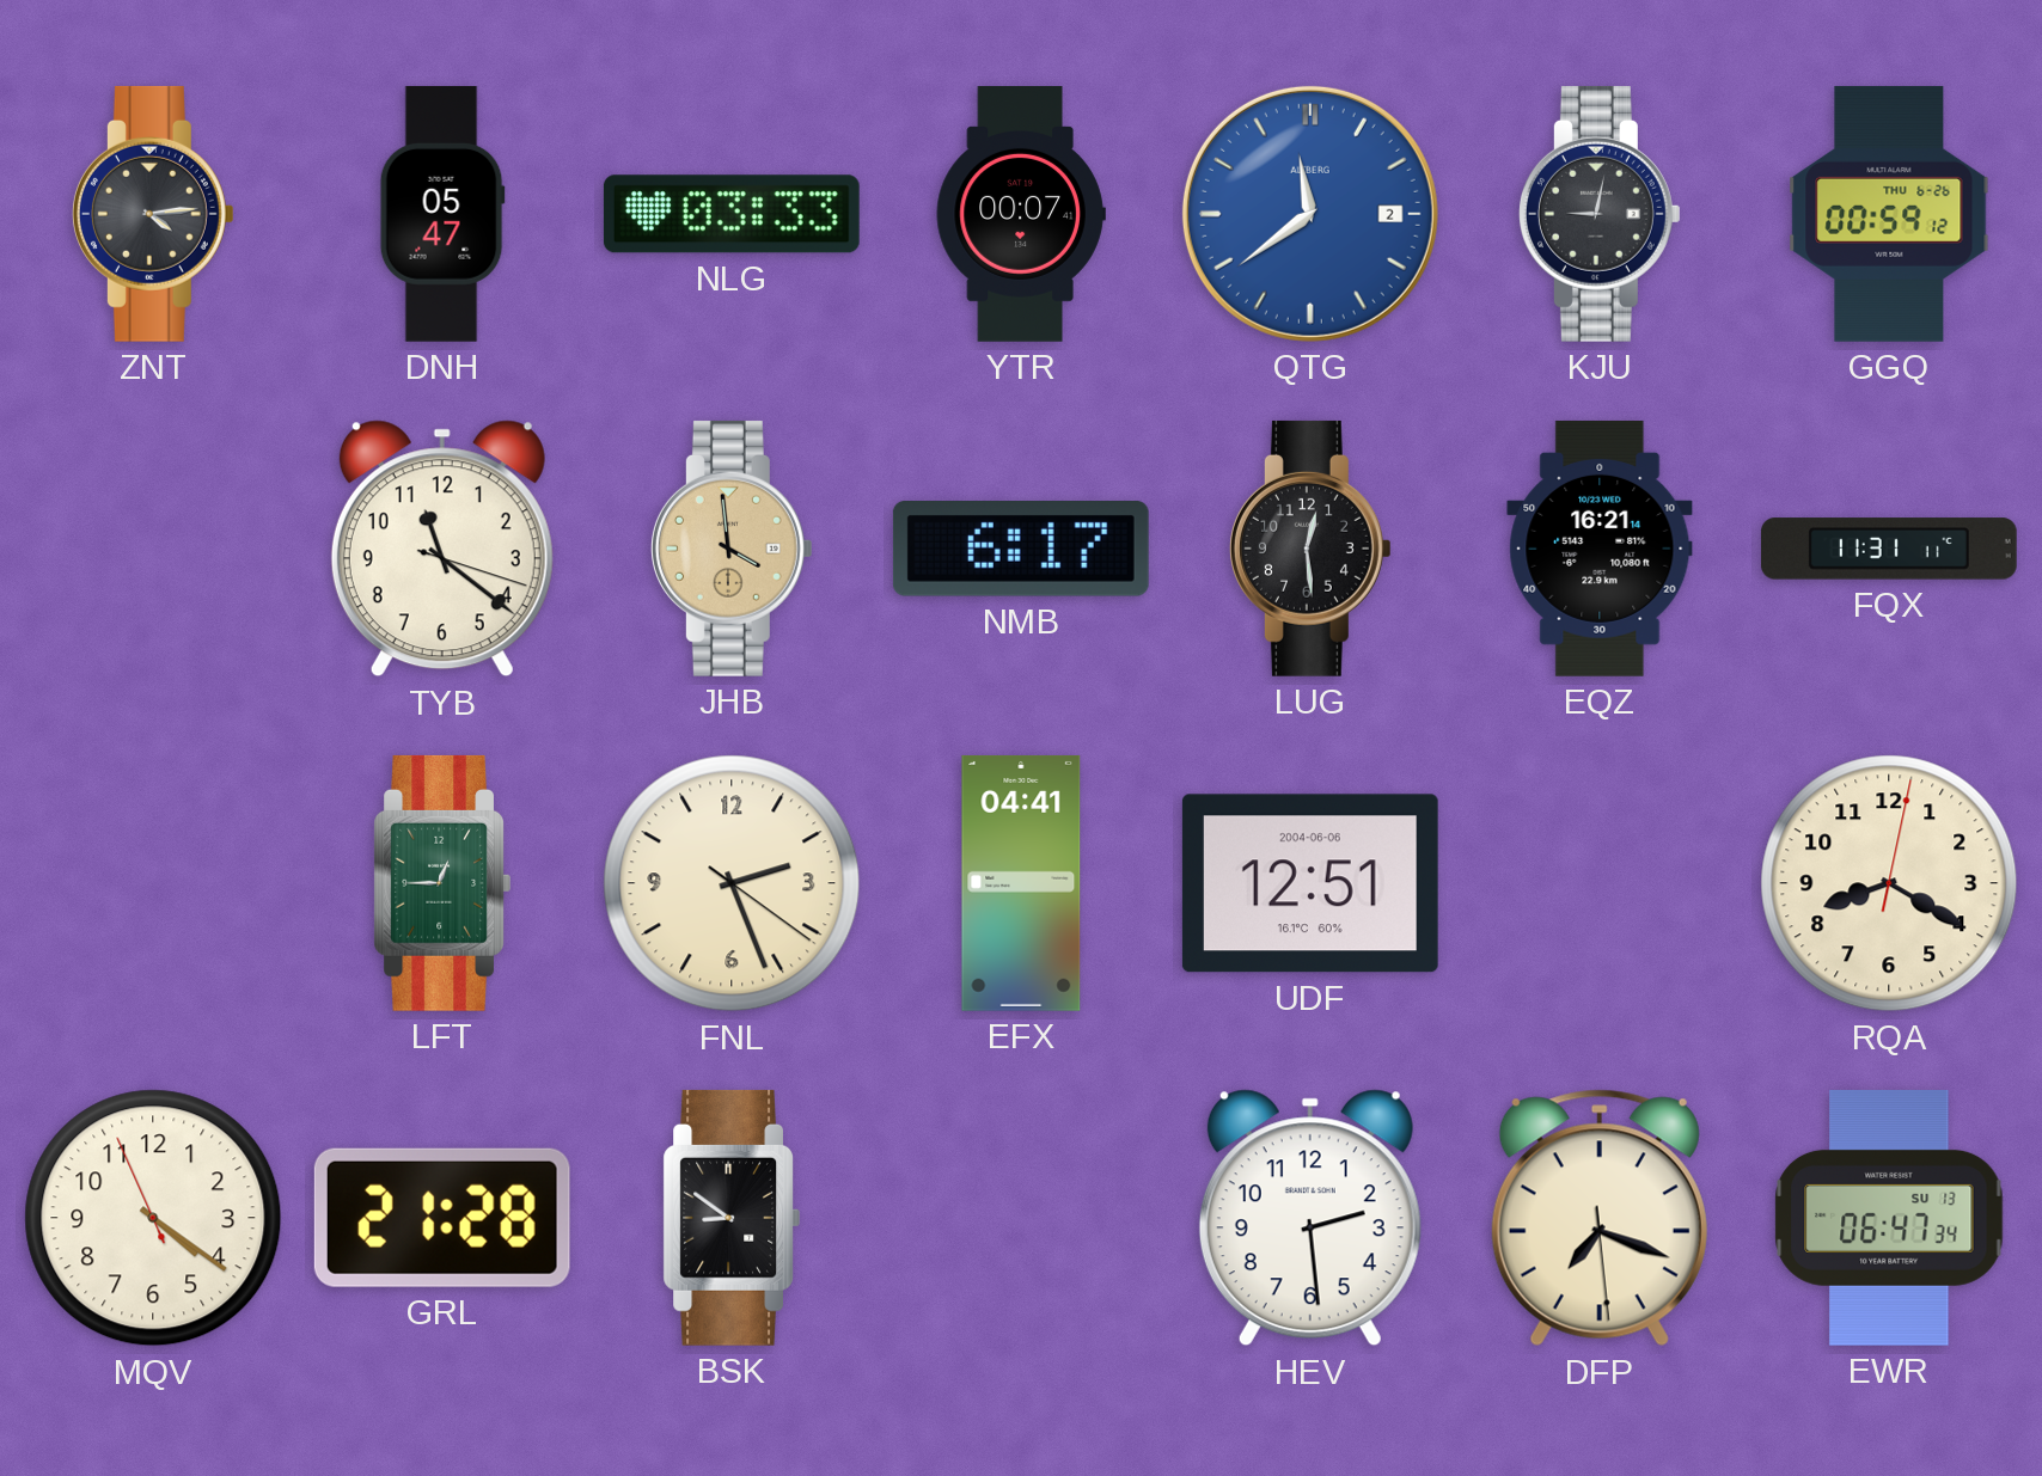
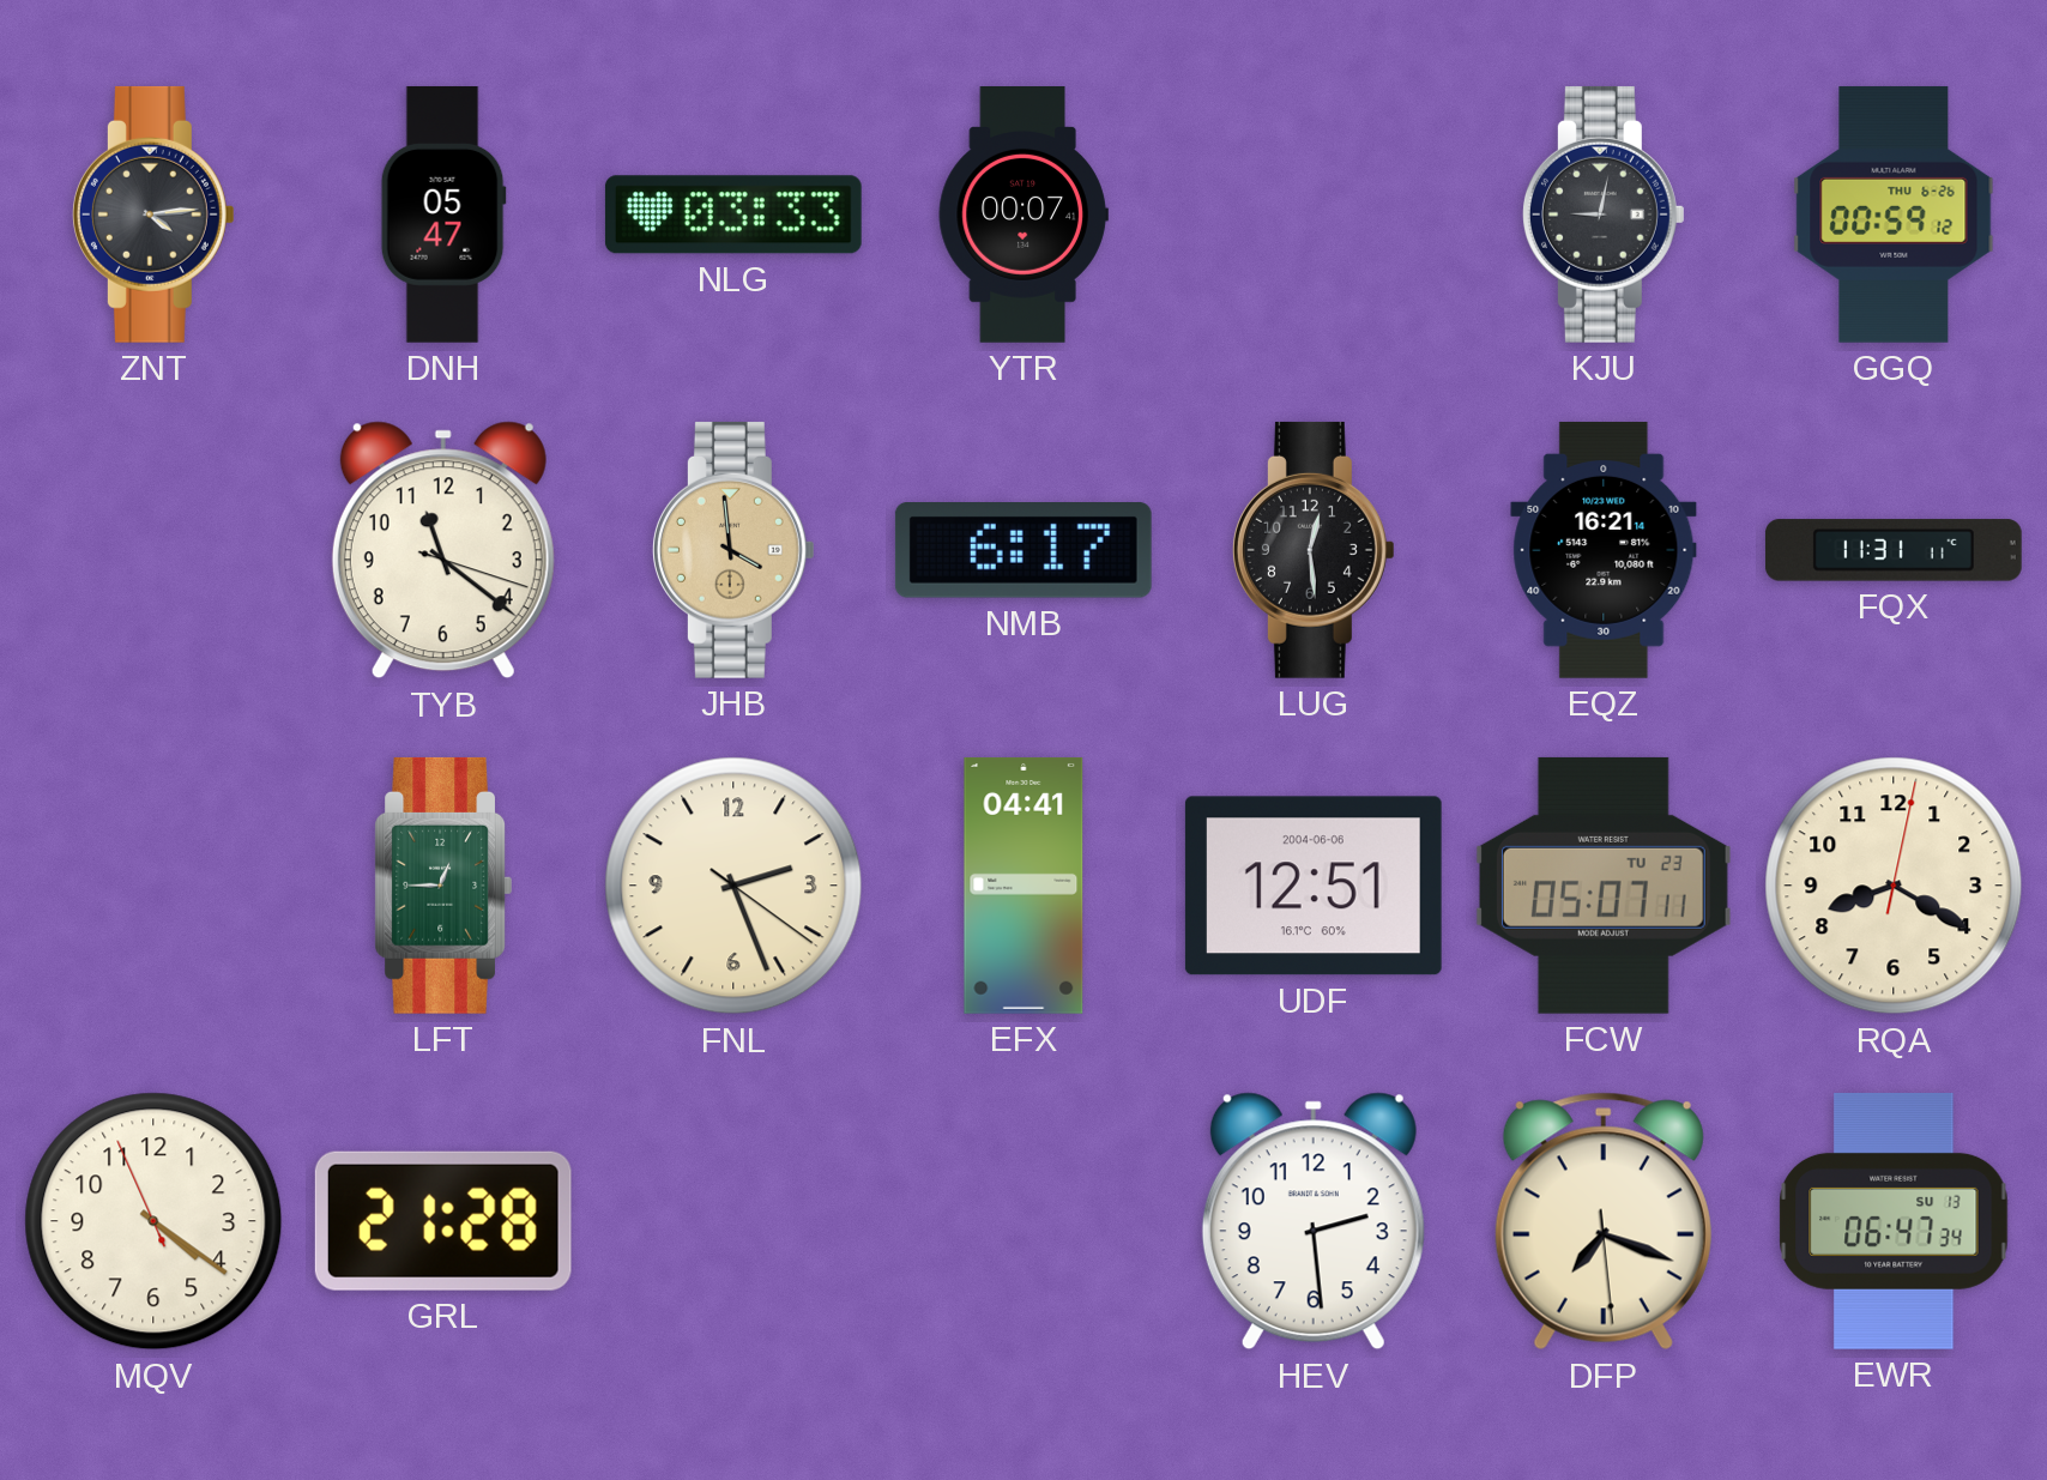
QTG: 11:39 -> none
FCW: none -> 05:07
BSK: 8:51 -> none
